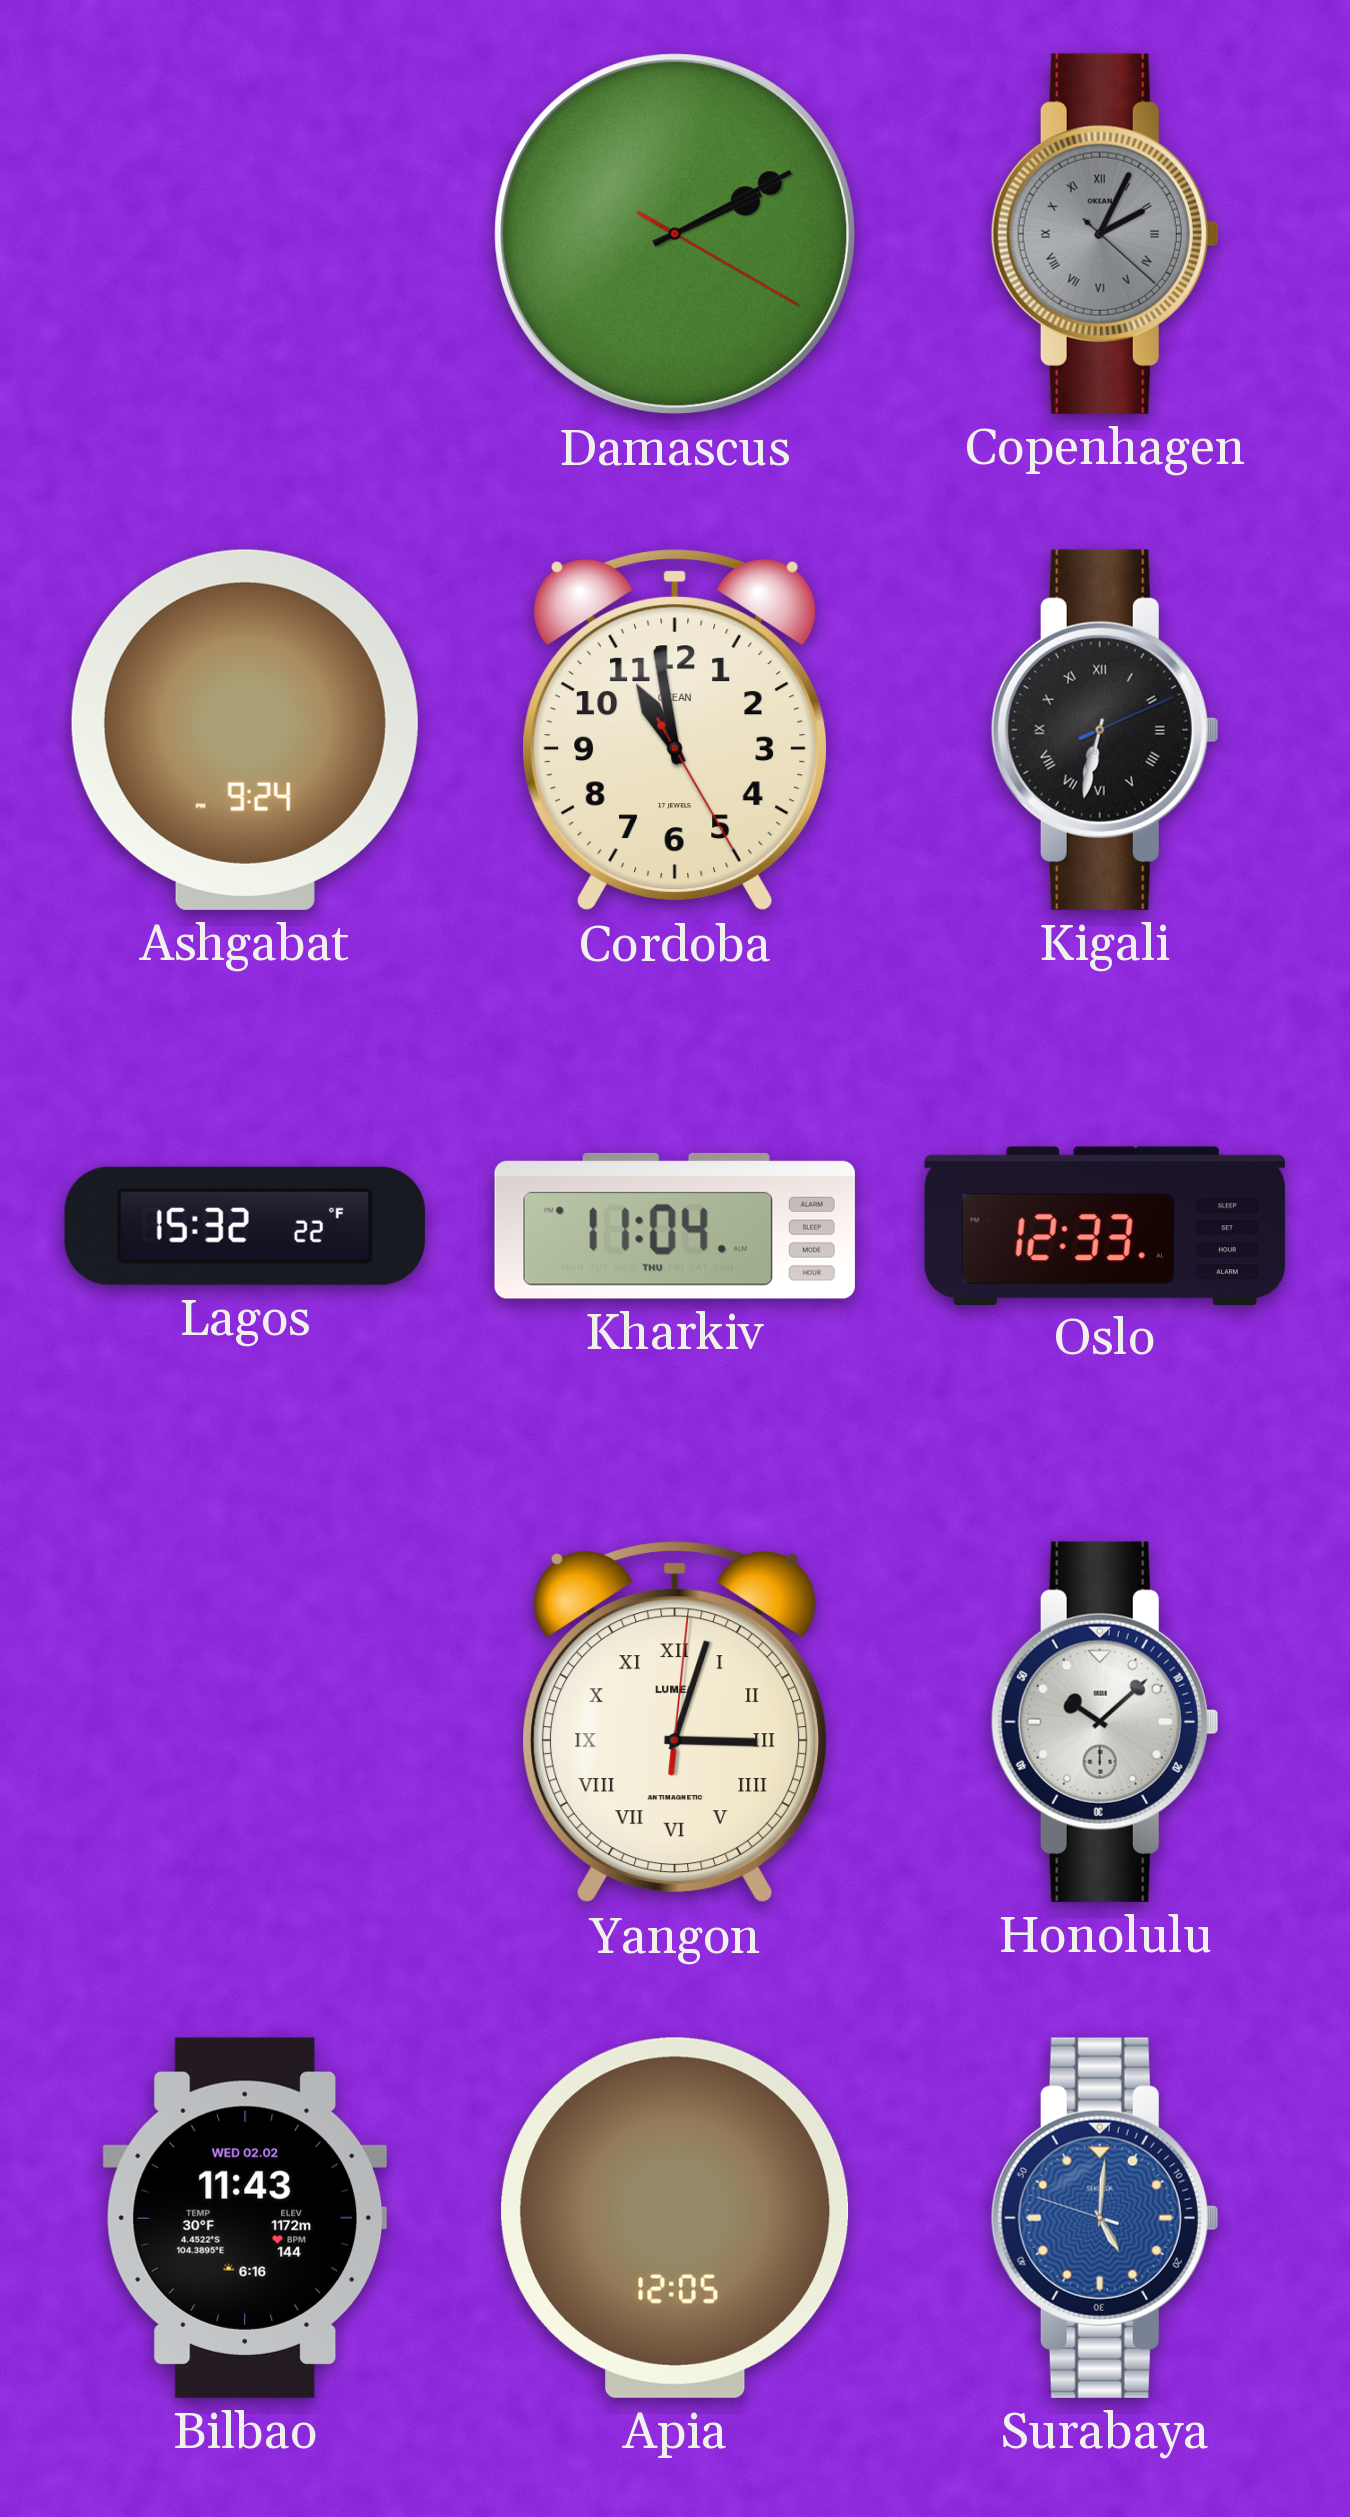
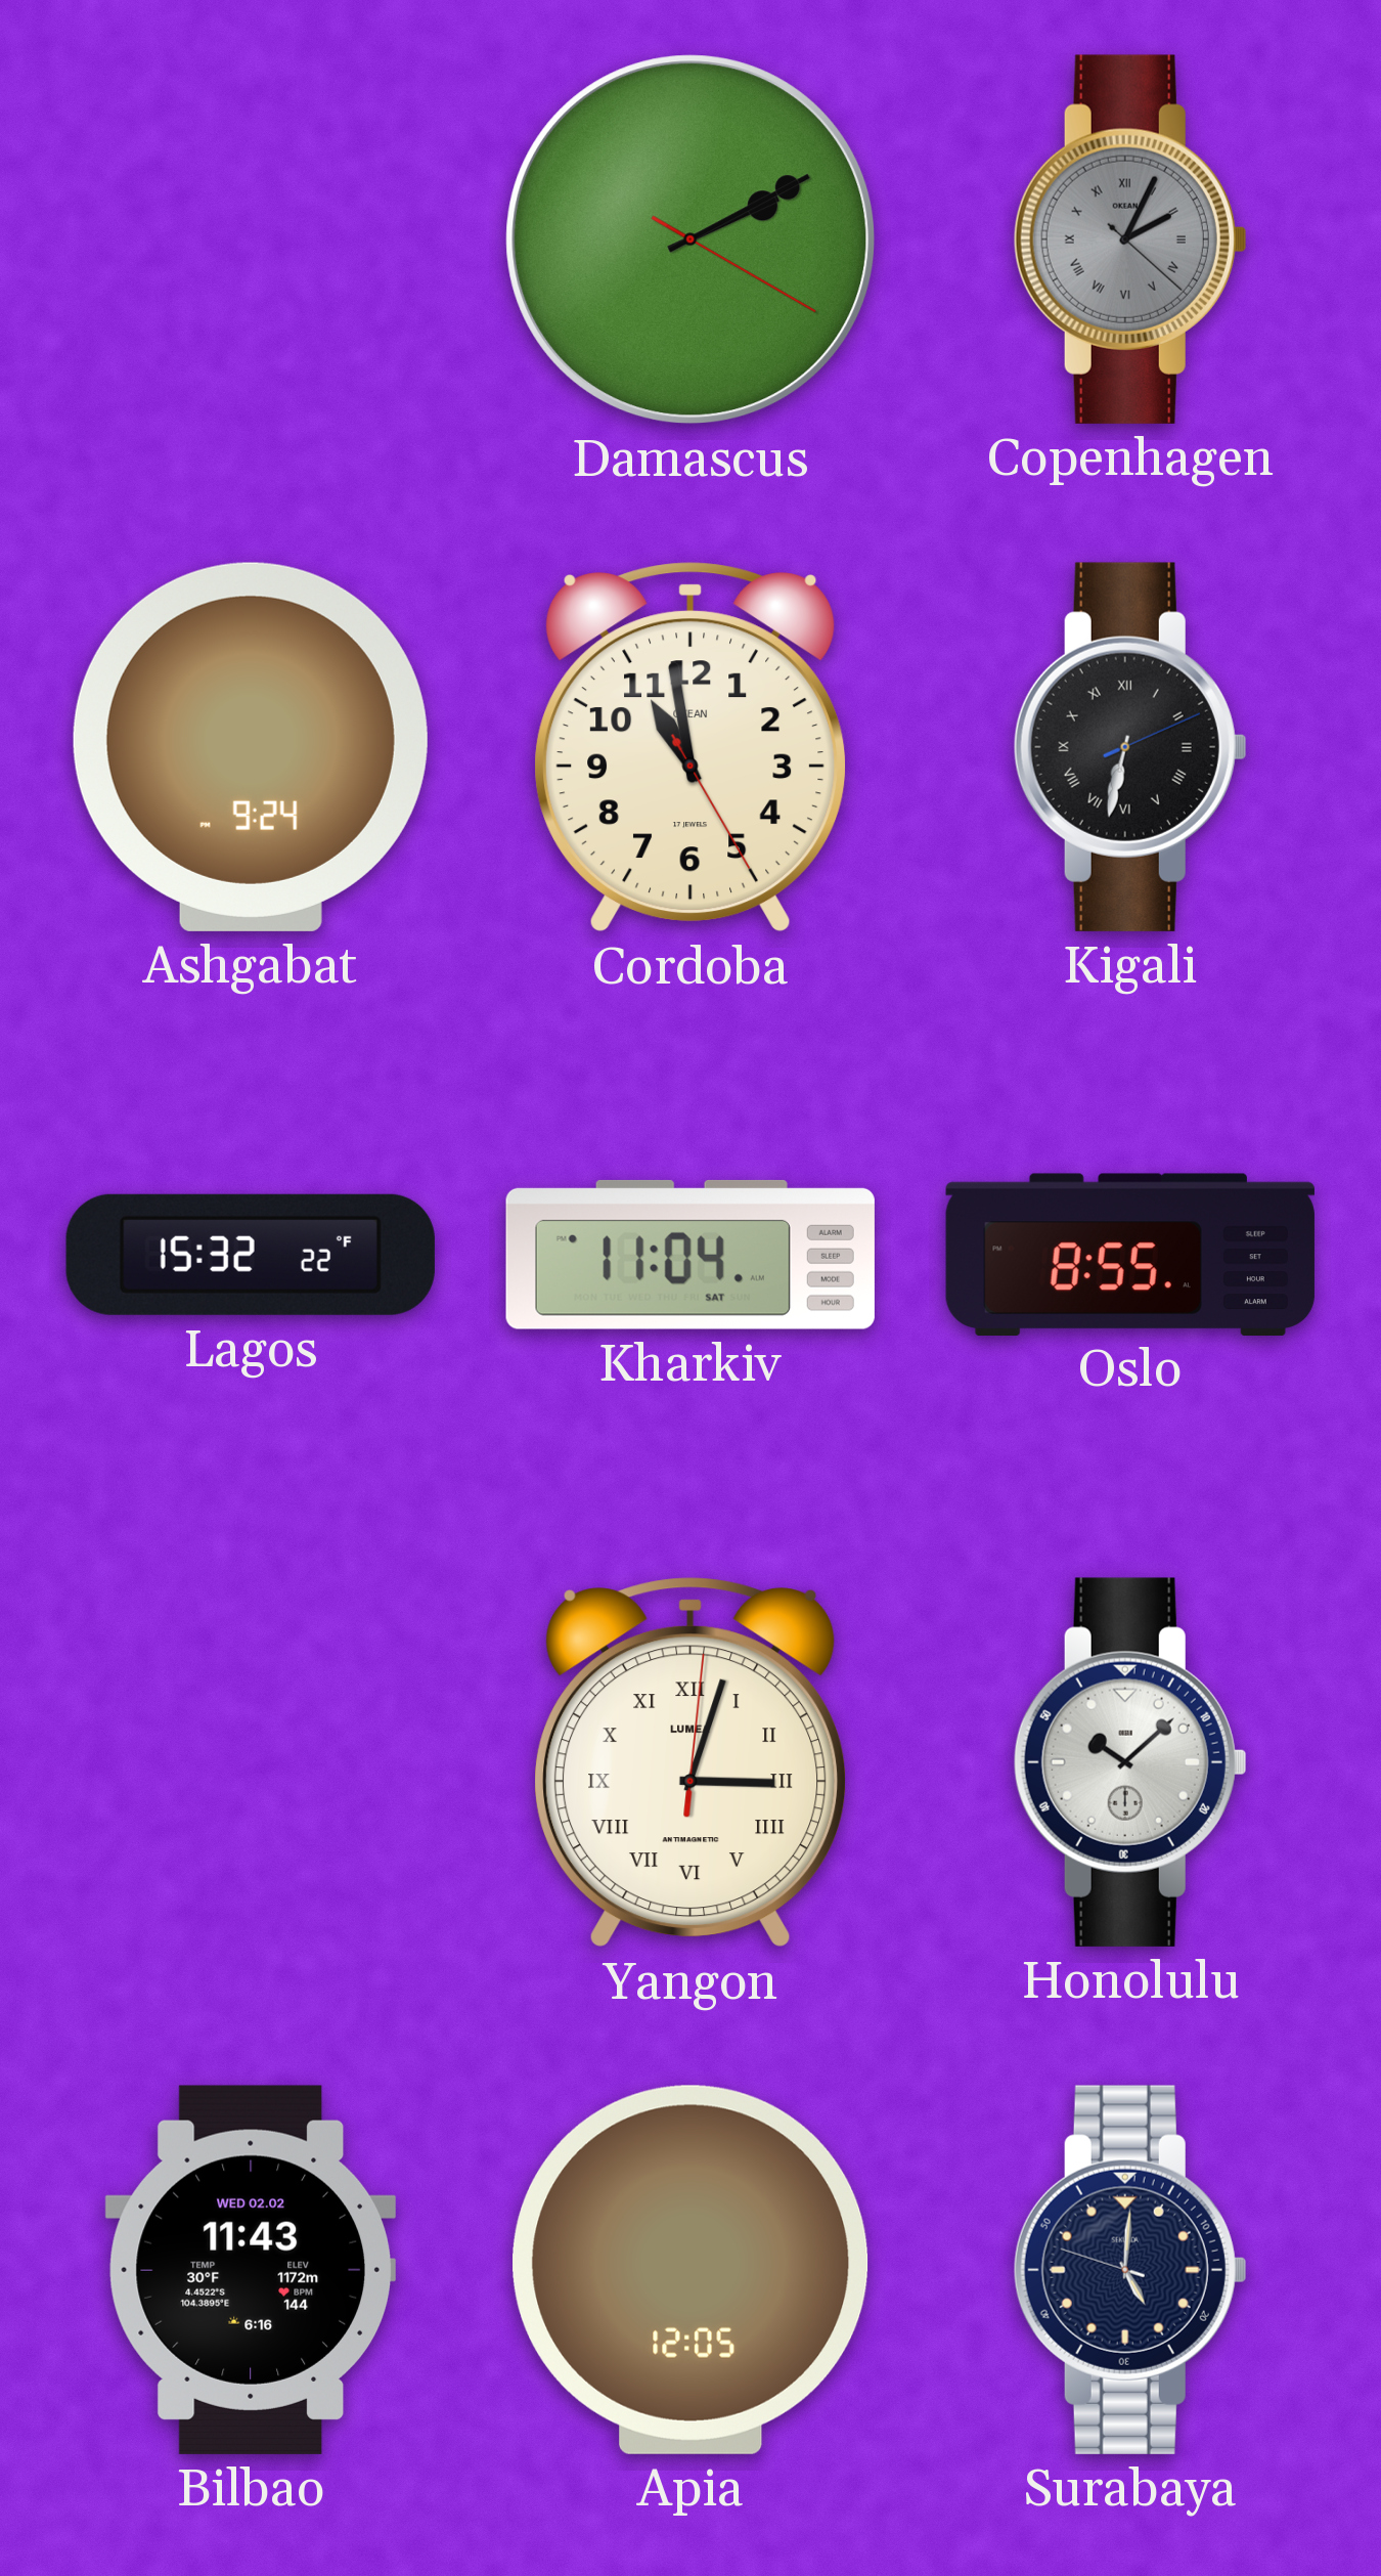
Kharkiv date: THU -> SAT
Oslo: 12:33 -> 8:55
Surabaya dial: blue -> navy
